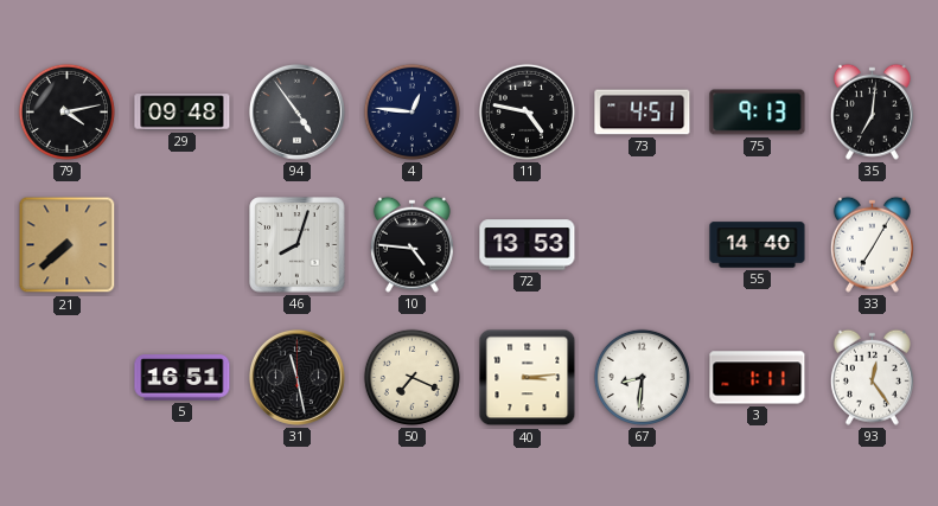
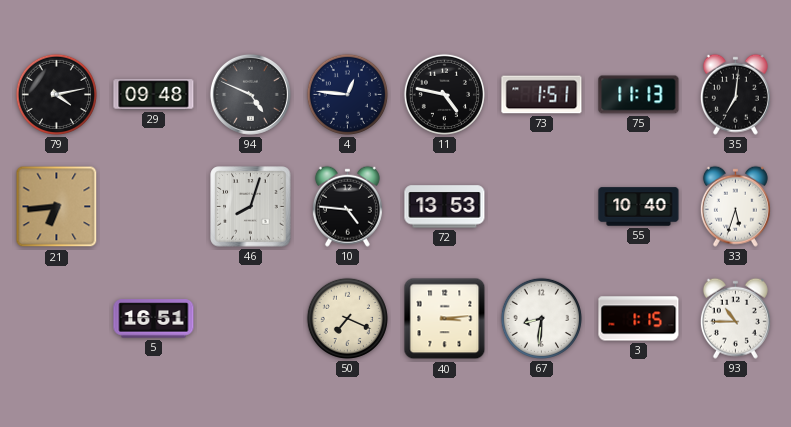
94: 4:54 -> 4:49
73: 4:51 -> 1:51
75: 9:13 -> 11:13
21: 7:38 -> 6:44
55: 14:40 -> 10:40
33: 7:05 -> 5:33
31: 11:28 -> none
3: 1:11 -> 1:15
93: 12:24 -> 10:45
